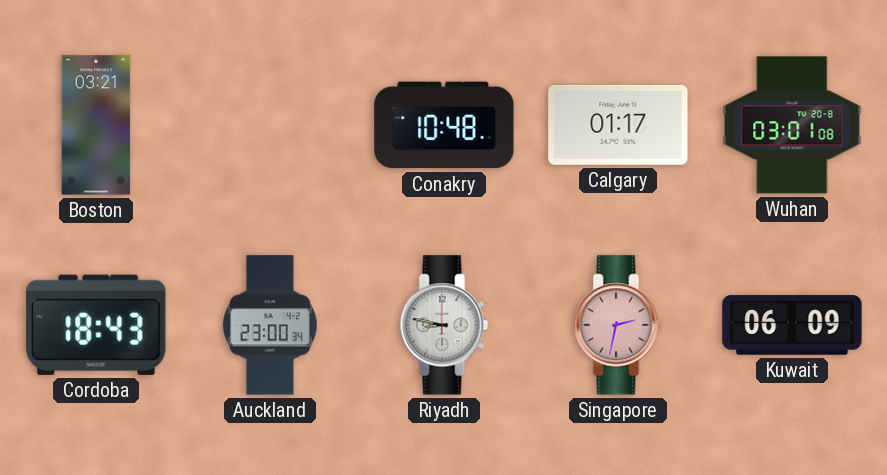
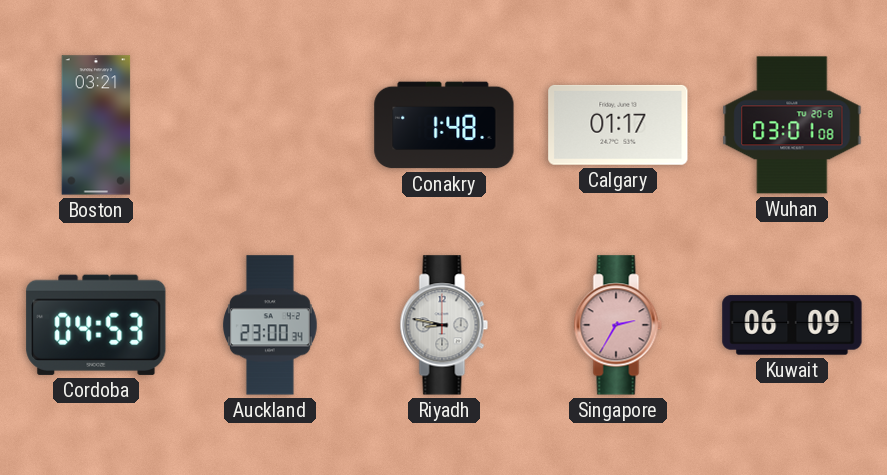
Conakry: 10:48 -> 1:48
Cordoba: 18:43 -> 04:53
Singapore: 2:32 -> 2:35
